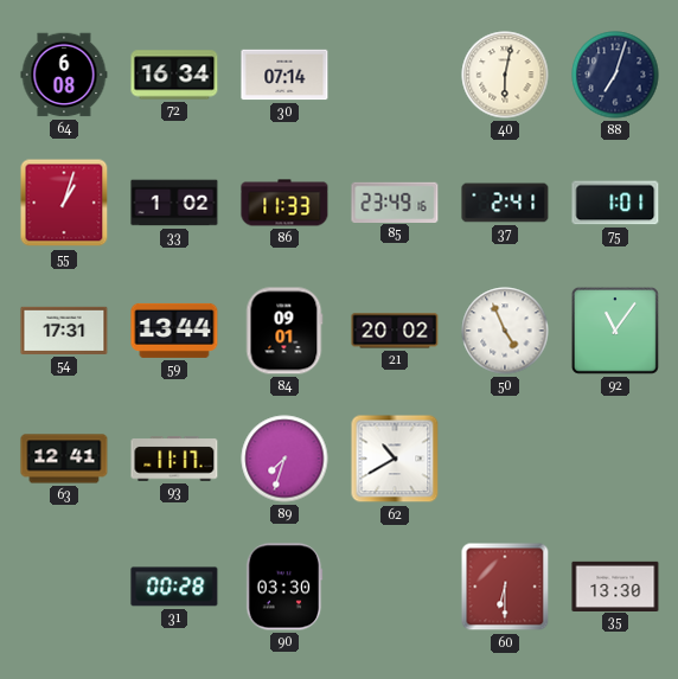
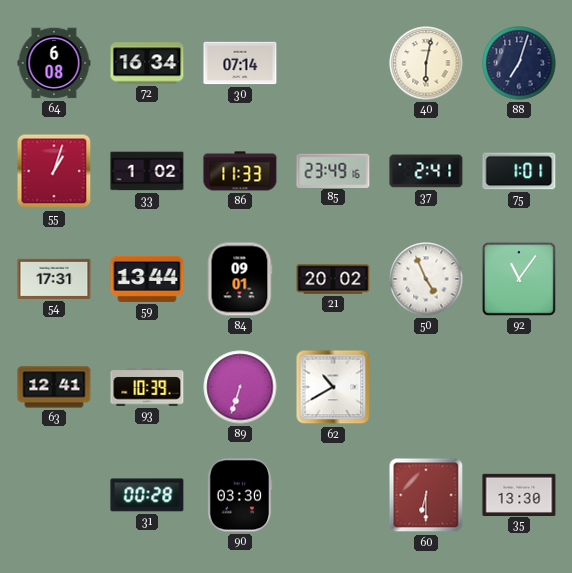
93: 11:17 -> 10:39
89: 7:33 -> 6:33
